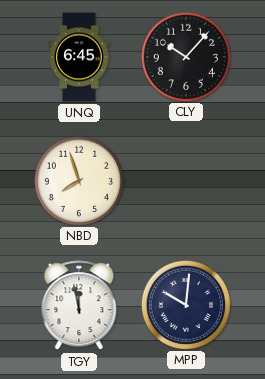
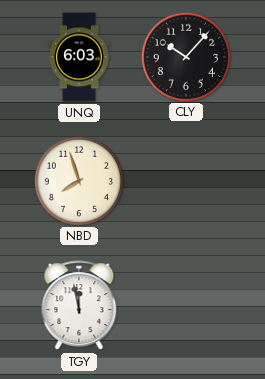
UNQ: 6:45 -> 6:03
MPP: 10:01 -> none
